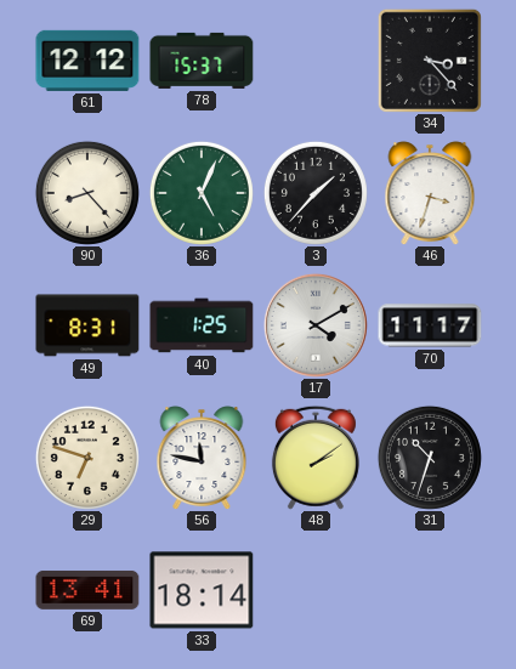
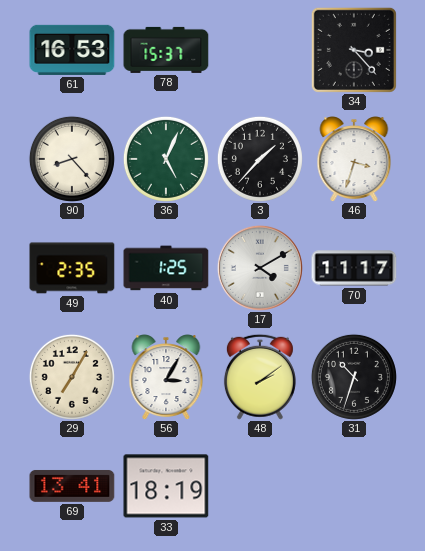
61: 12:12 -> 16:53
49: 8:31 -> 2:35
29: 6:48 -> 7:05
56: 11:47 -> 3:05
33: 18:14 -> 18:19
